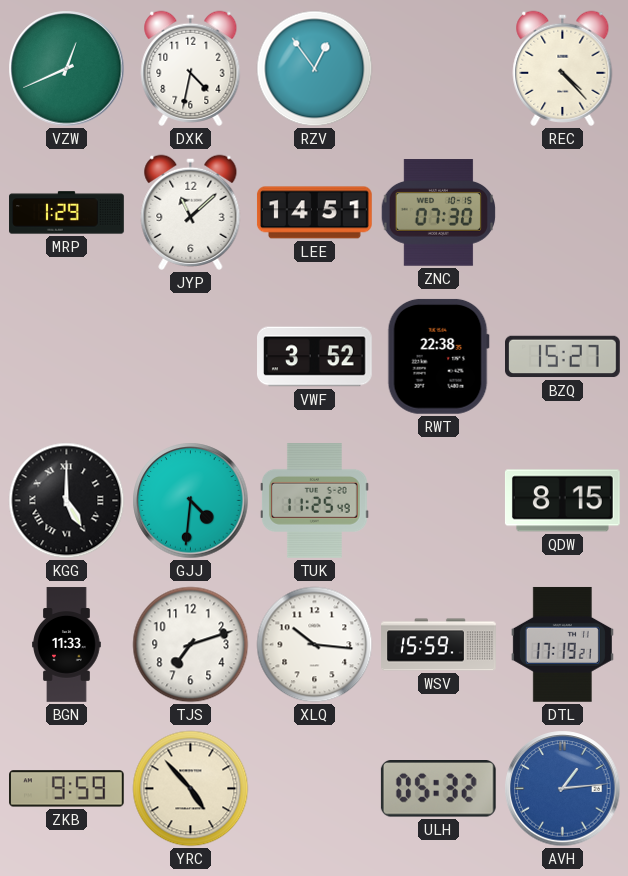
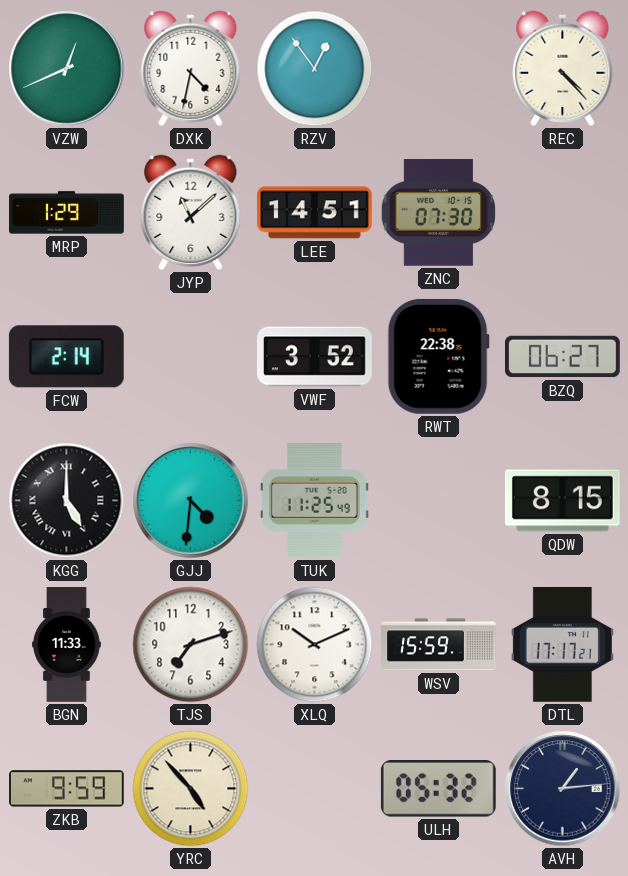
FCW: none -> 2:14
BZQ: 15:27 -> 06:27
XLQ: 10:16 -> 10:11
DTL: 17:19 -> 17:17
AVH dial: blue -> navy
